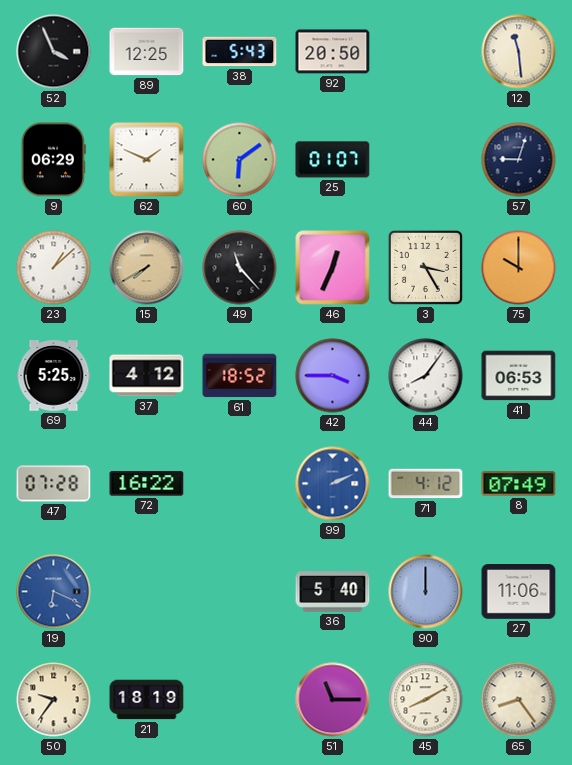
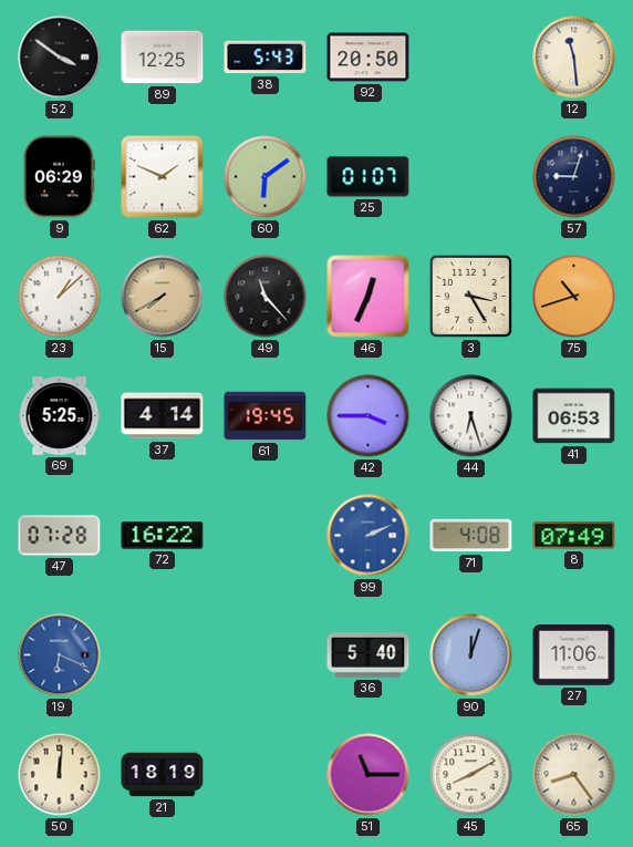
52: 3:56 -> 3:51
75: 10:00 -> 10:42
37: 4:12 -> 4:14
61: 18:52 -> 19:45
44: 8:06 -> 6:27
71: 4:12 -> 4:08
90: 12:00 -> 12:03
50: 9:36 -> 12:01
